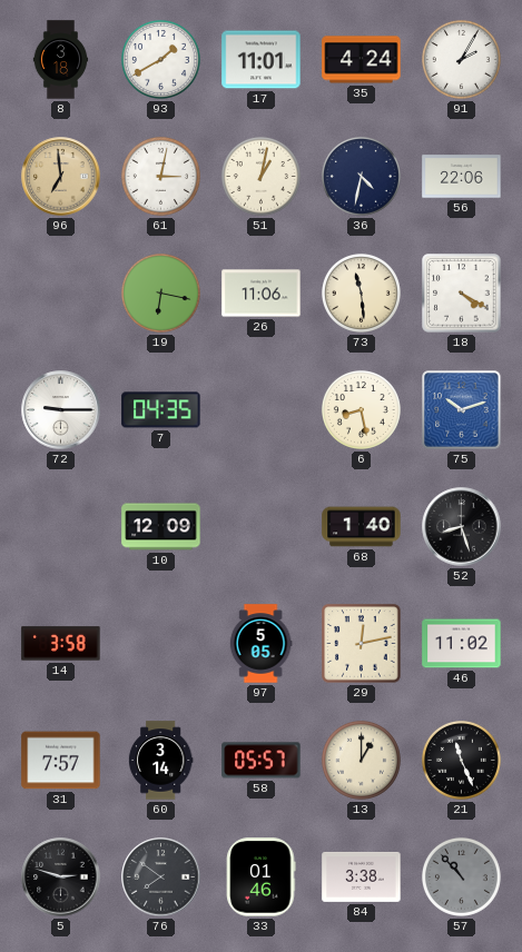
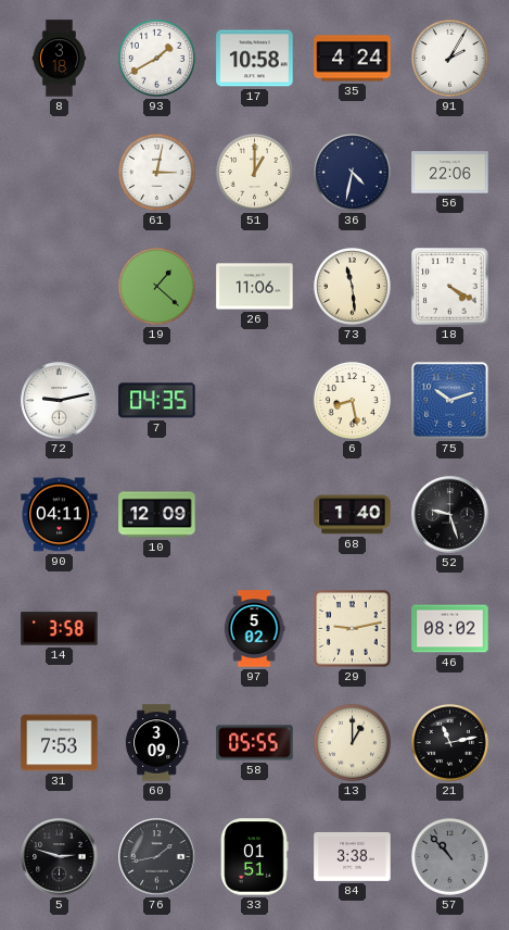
17: 11:01 -> 10:58
96: 6:59 -> none
51: 1:02 -> 1:00
19: 6:17 -> 1:22
72: 9:15 -> 9:13
90: none -> 04:11
52: 8:27 -> 9:27
97: 5:05 -> 5:02
29: 12:13 -> 9:13
46: 11:02 -> 08:02
31: 7:57 -> 7:53
60: 3:14 -> 3:09
58: 05:57 -> 05:55
21: 11:26 -> 11:13
76: 7:51 -> 1:43
33: 01:46 -> 01:51
